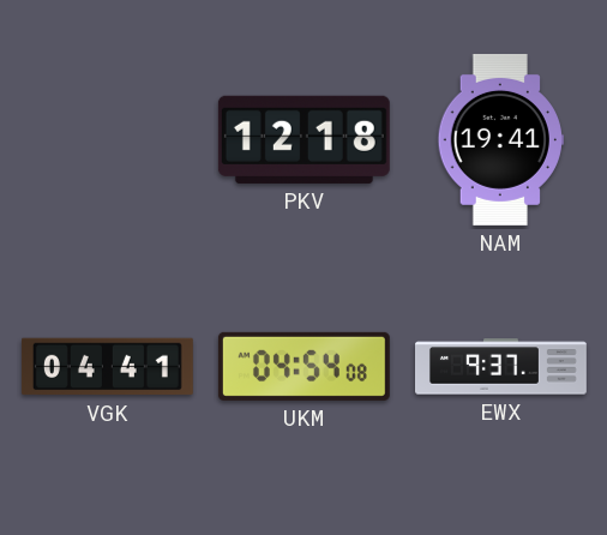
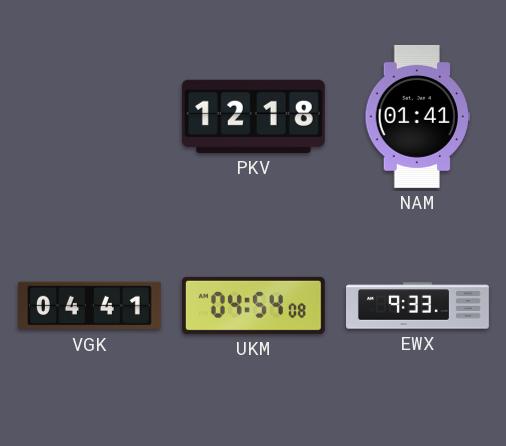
NAM: 19:41 -> 01:41
EWX: 9:37 -> 9:33
